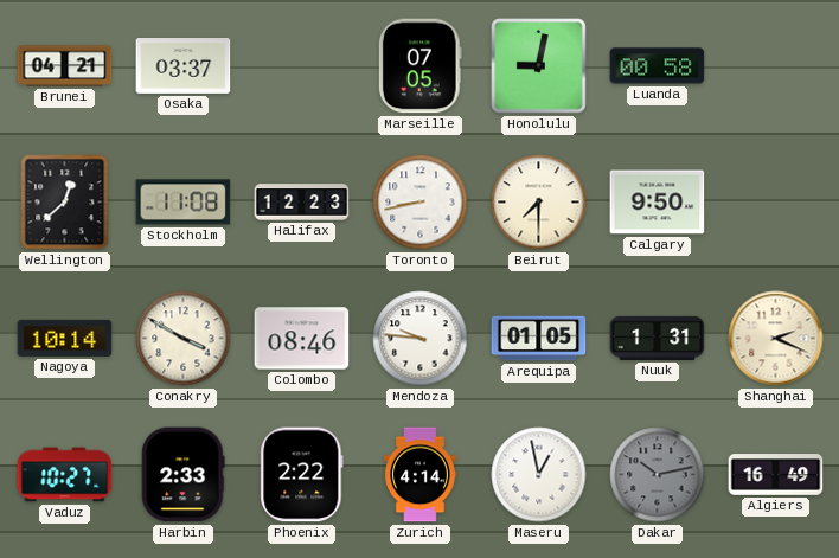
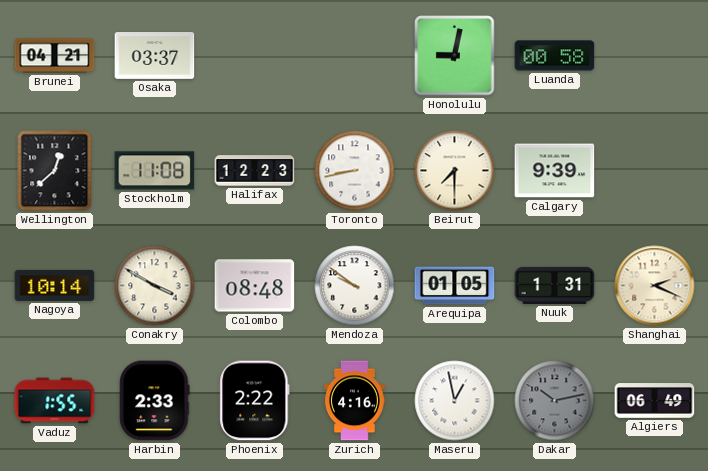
Marseille: 07:05 -> none
Calgary: 9:50 -> 9:39
Colombo: 08:46 -> 08:48
Mendoza: 9:46 -> 9:51
Vaduz: 10:27 -> 1:55
Zurich: 4:14 -> 4:16
Algiers: 16:49 -> 06:49
